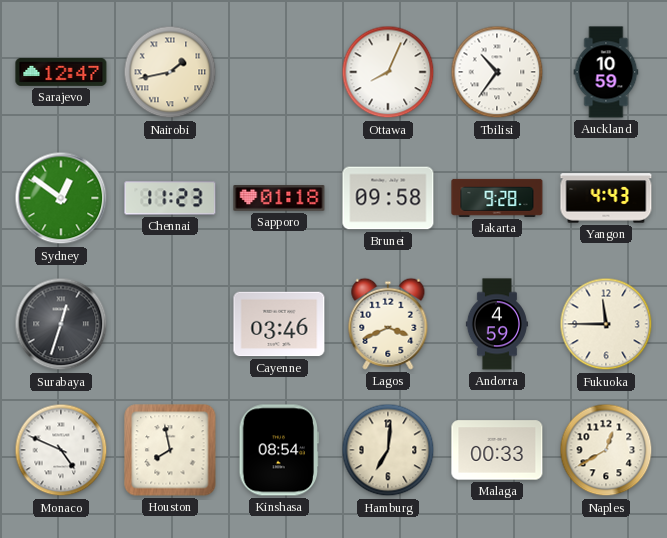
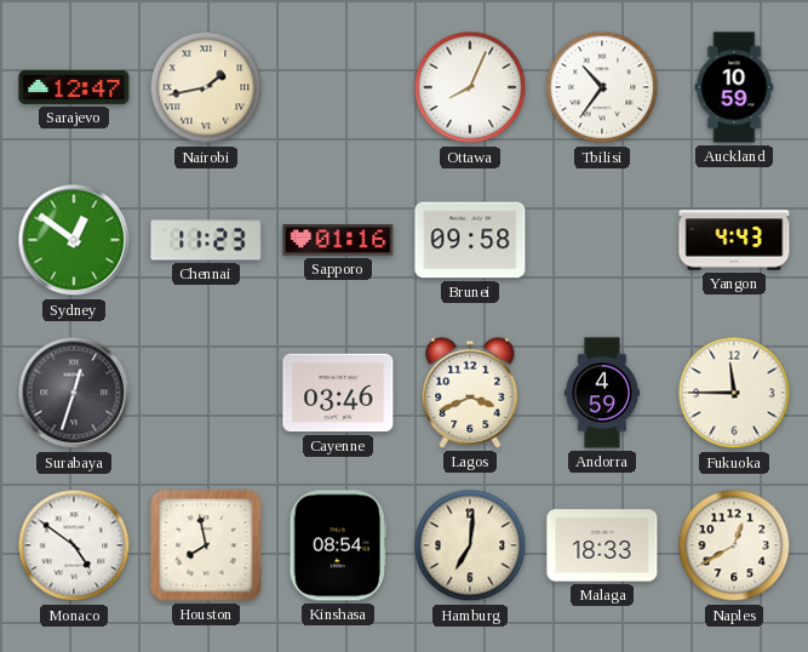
Sapporo: 01:18 -> 01:16
Jakarta: 9:28 -> none
Monaco: 4:49 -> 4:51
Malaga: 00:33 -> 18:33
